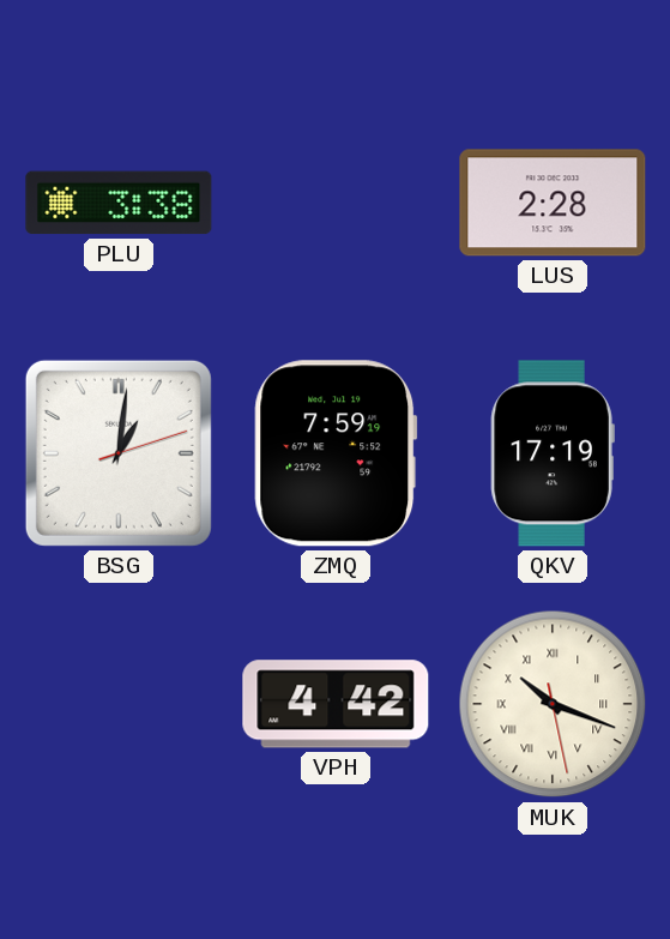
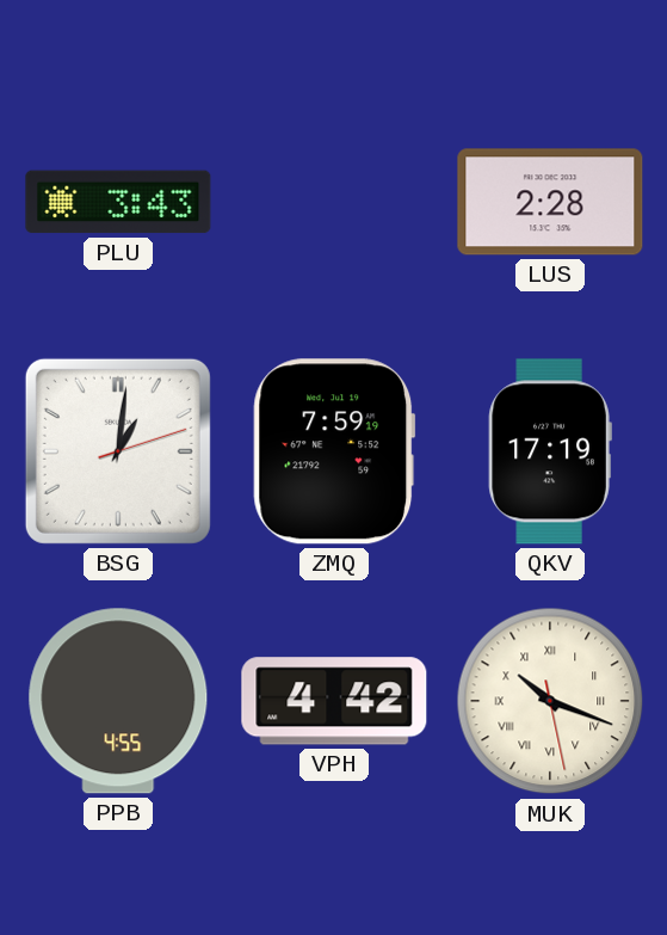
PLU: 3:38 -> 3:43
PPB: none -> 4:55
